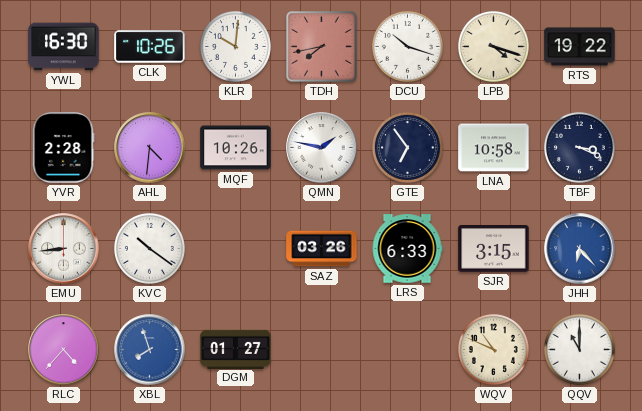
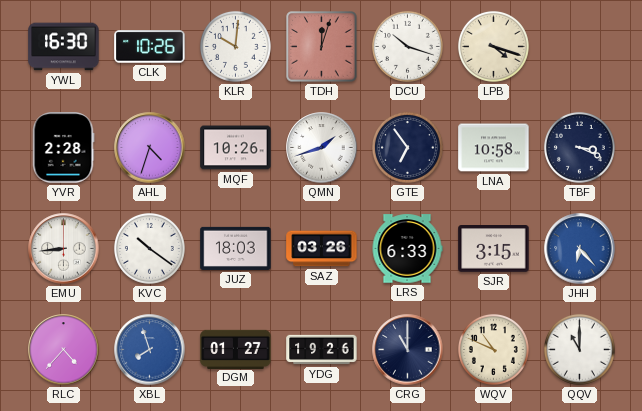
TDH: 7:43 -> 12:03
RTS: 19:22 -> none
AHL: 4:31 -> 4:33
QMN: 1:47 -> 1:42
JUZ: none -> 18:03
YDG: none -> 19:26
CRG: none -> 11:00
